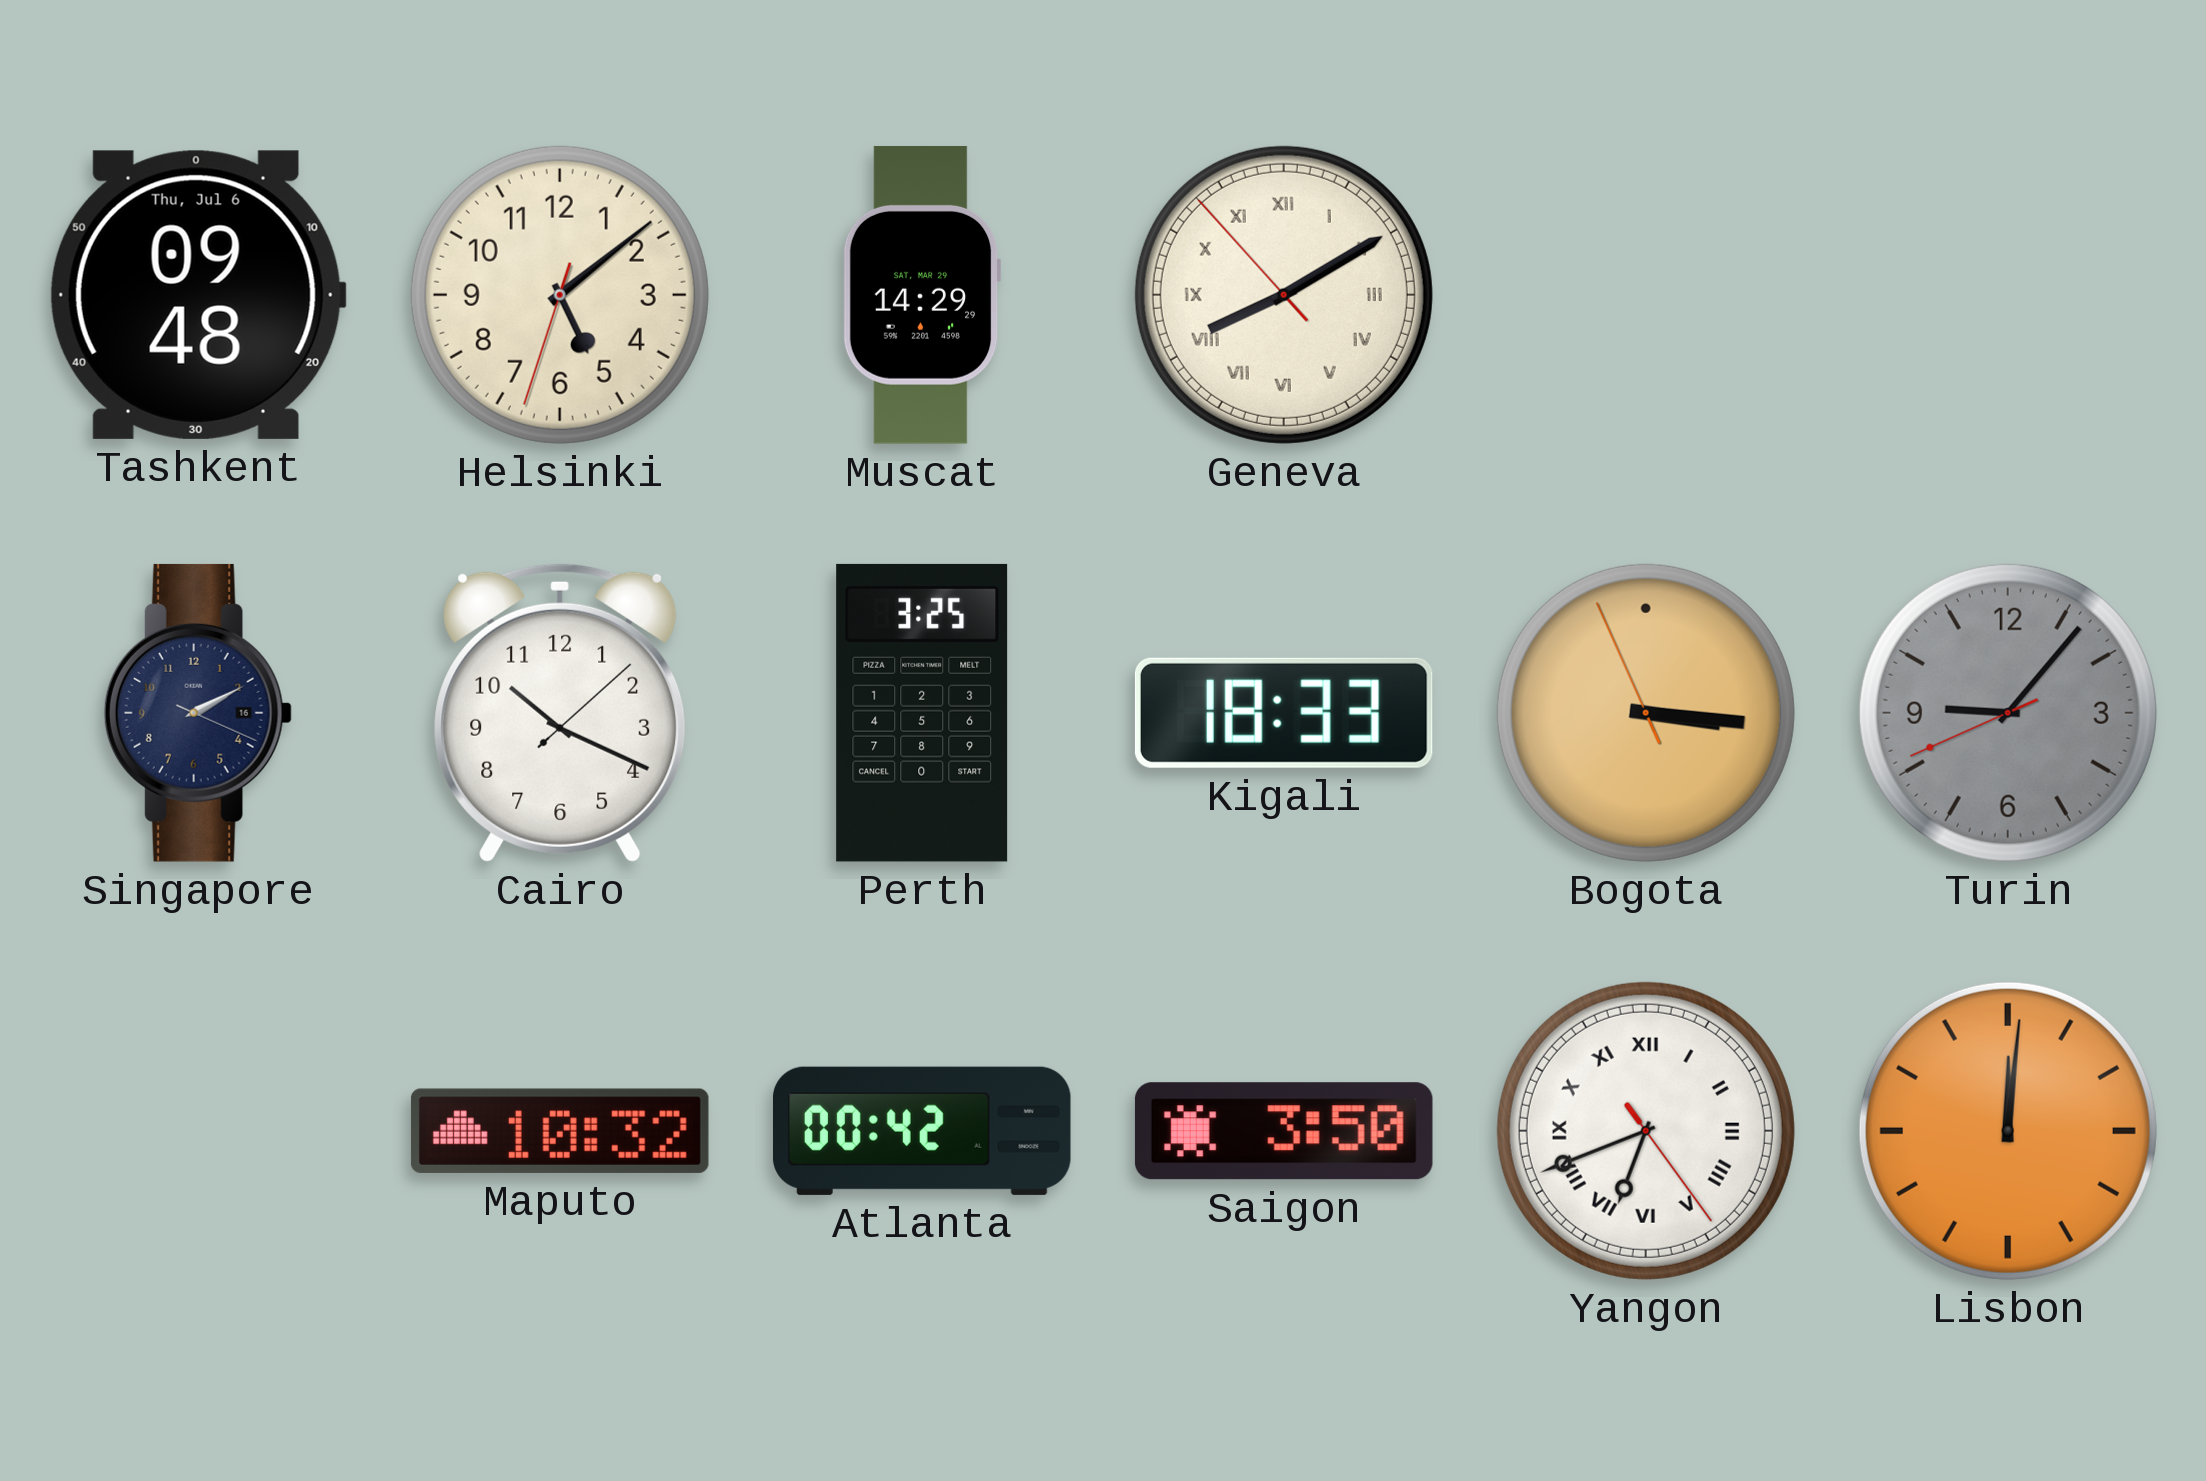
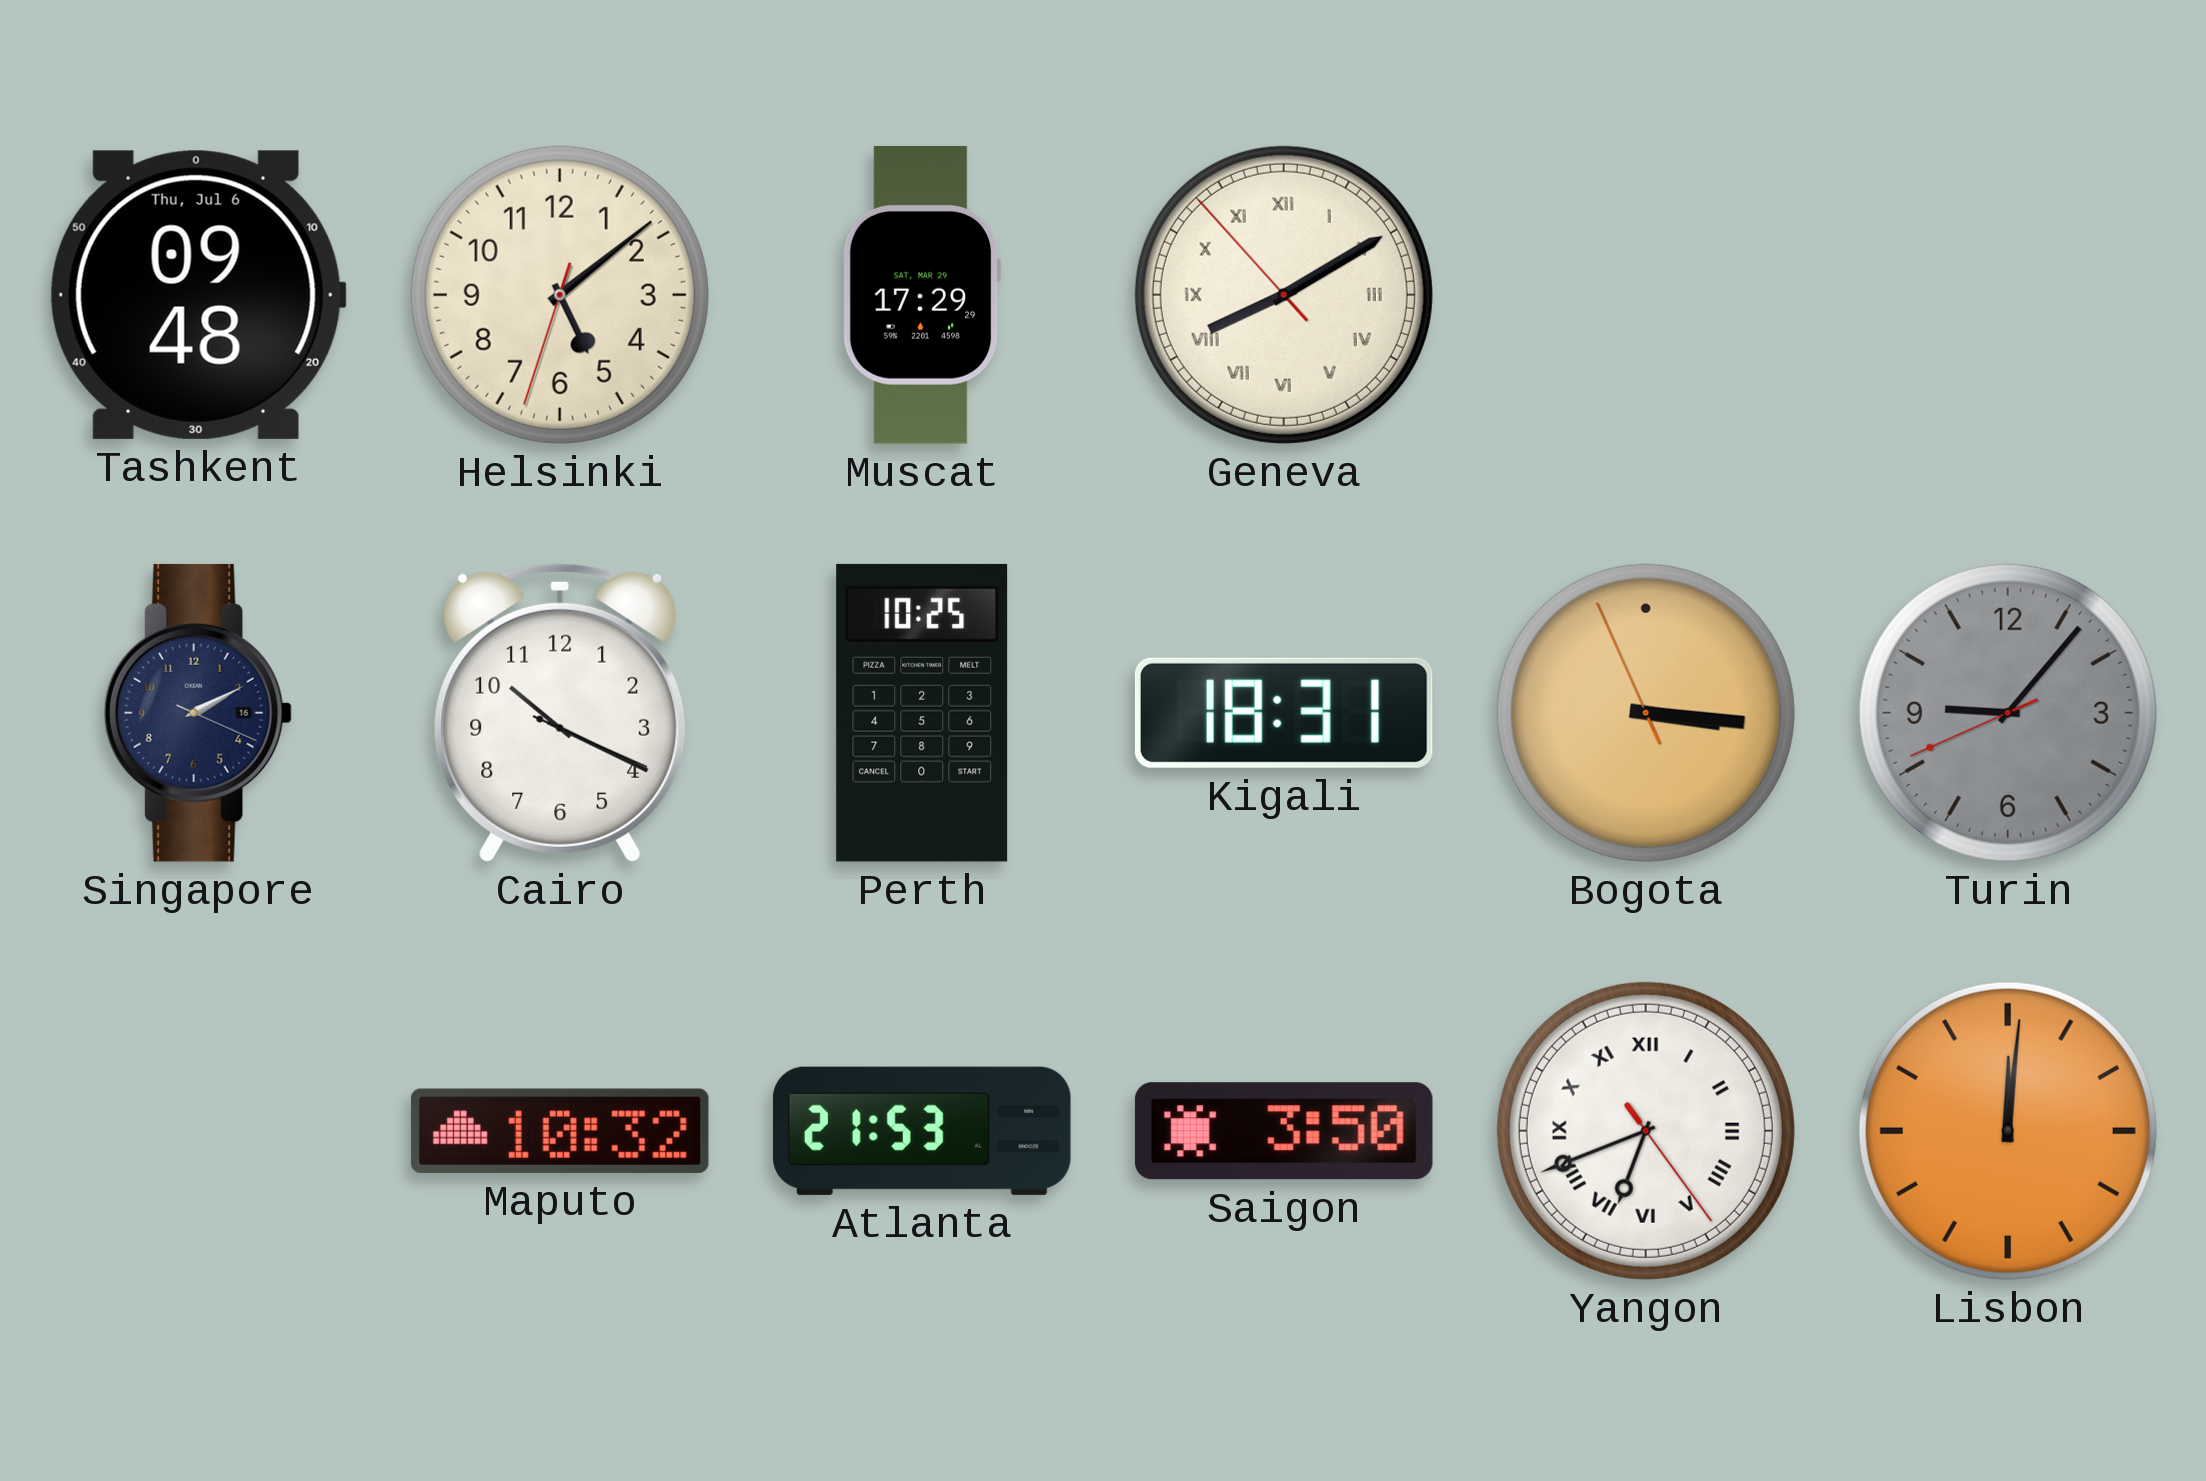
Muscat: 14:29 -> 17:29
Cairo: 10:19:08 -> 10:19:19
Perth: 3:25 -> 10:25
Kigali: 18:33 -> 18:31
Atlanta: 00:42 -> 21:53
